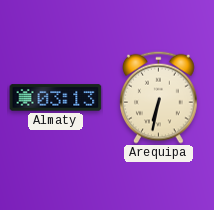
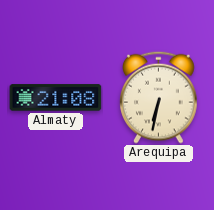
Almaty: 03:13 -> 21:08
